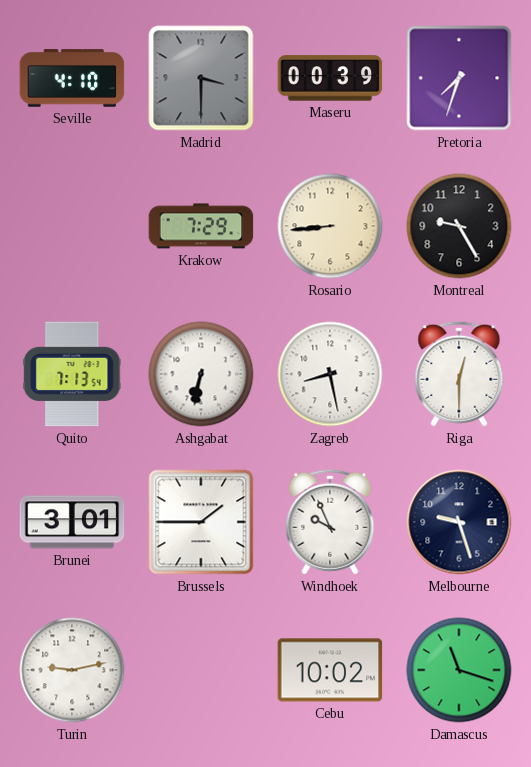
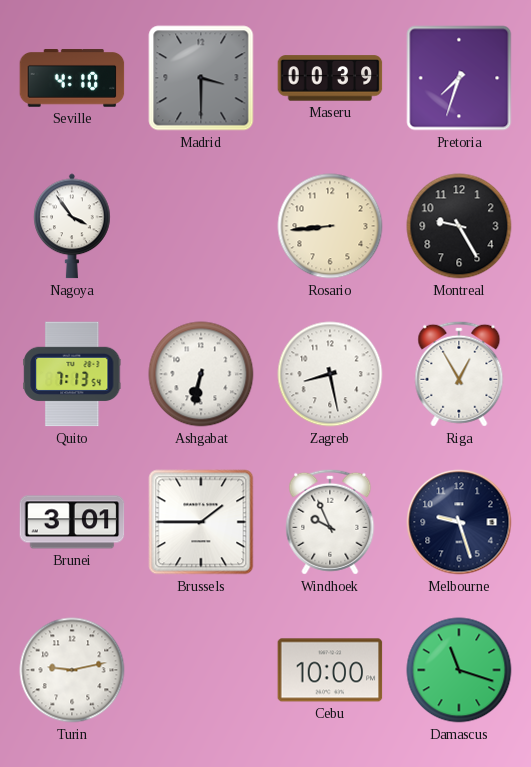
Nagoya: none -> 3:54
Krakow: 7:29 -> none
Riga: 12:30 -> 12:55
Cebu: 10:02 -> 10:00
